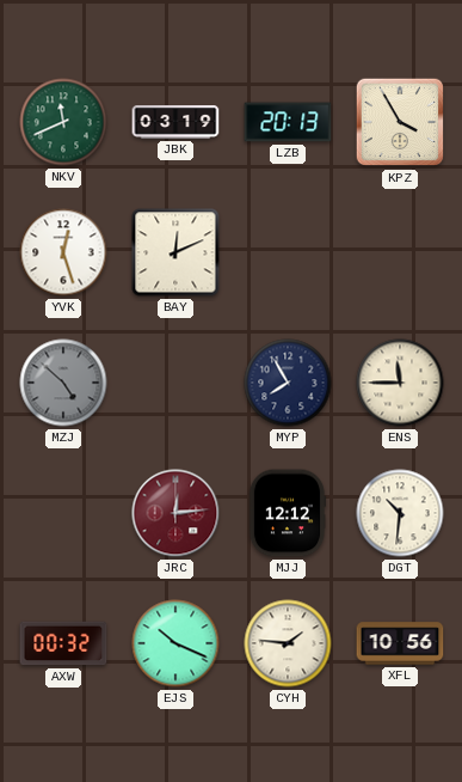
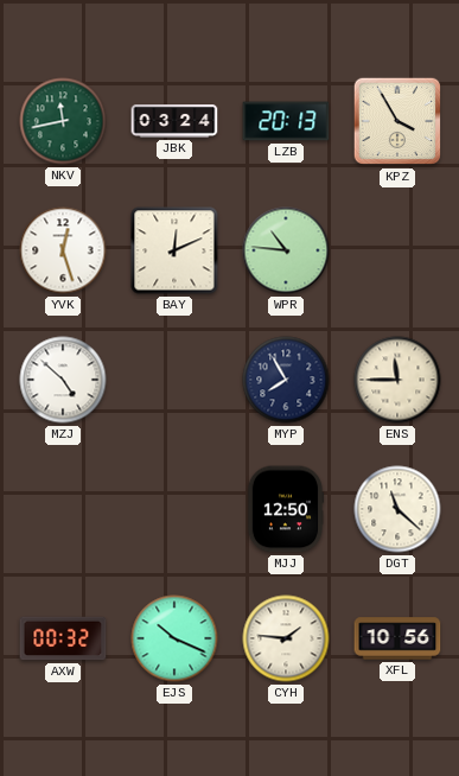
NKV: 11:41 -> 11:43
JBK: 03:19 -> 03:24
WPR: none -> 10:46
MZJ dial: grey -> white
JRC: 12:14 -> none
MJJ: 12:12 -> 12:50
DGT: 10:31 -> 11:22
